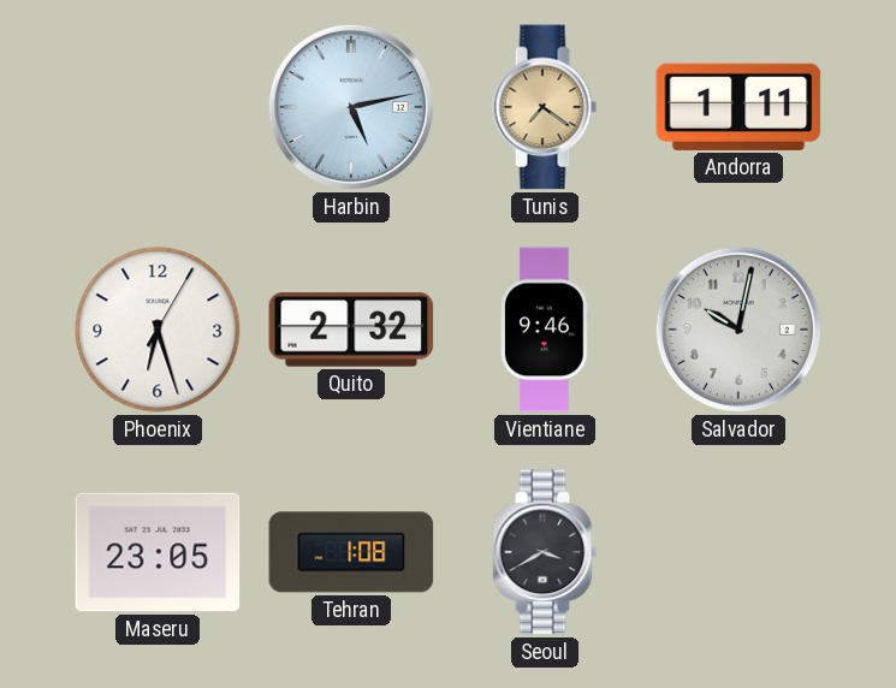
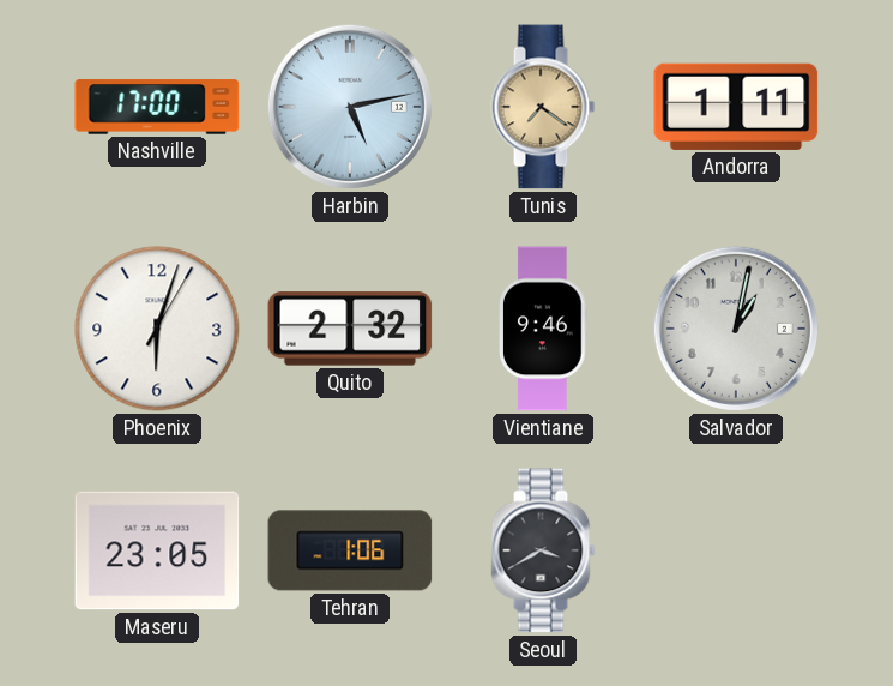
Nashville: none -> 17:00
Phoenix: 6:27 -> 6:03
Salvador: 10:02 -> 1:02
Tehran: 1:08 -> 1:06
